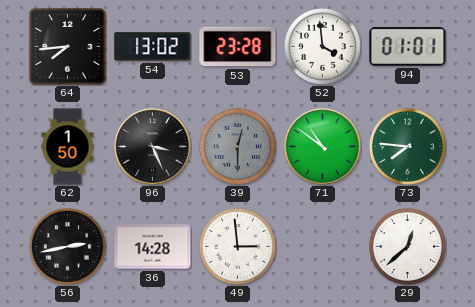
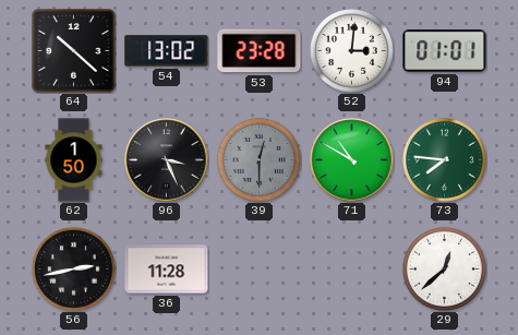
64: 7:44 -> 10:22
52: 3:59 -> 3:01
71: 10:51 -> 10:50
36: 14:28 -> 11:28
49: 2:59 -> none
